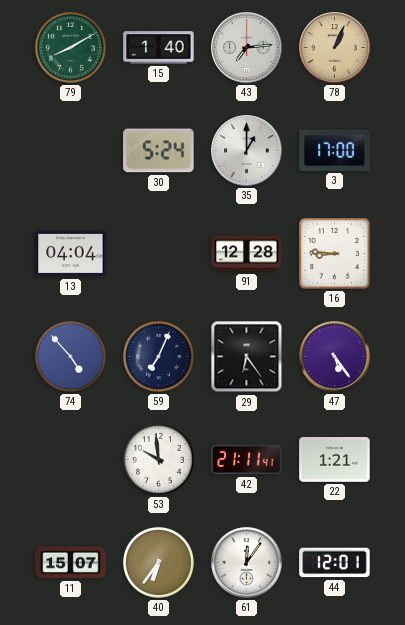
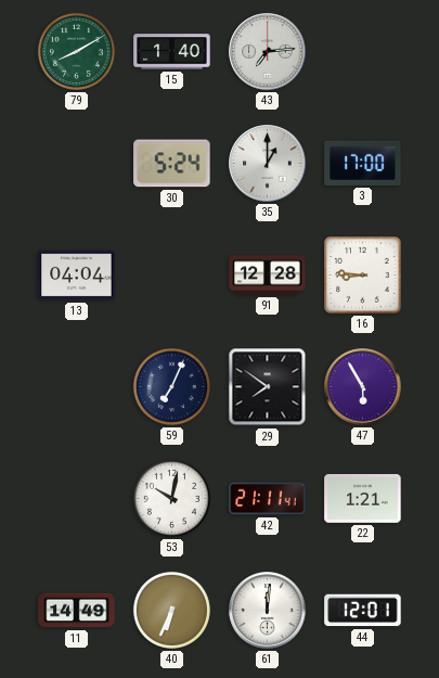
78: 1:04 -> none
74: 4:53 -> none
29: 6:24 -> 7:51
47: 5:24 -> 5:55
53: 9:59 -> 10:02
11: 15:07 -> 14:49
40: 6:36 -> 6:34
61: 12:06 -> 12:01
